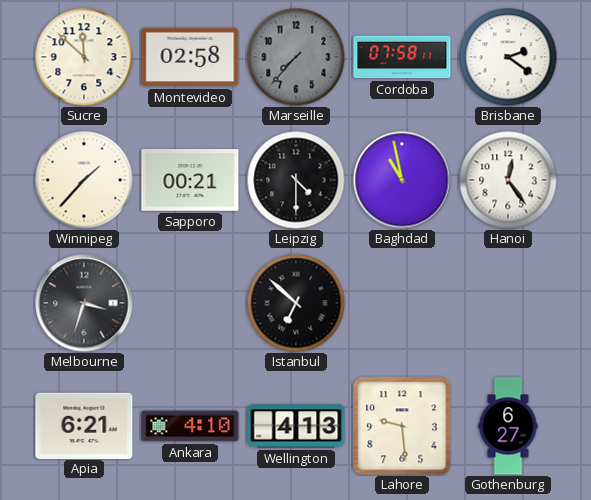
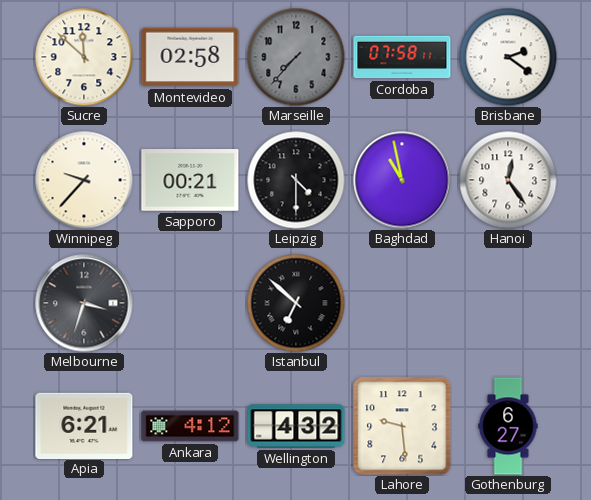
Winnipeg: 1:37 -> 9:37
Ankara: 4:10 -> 4:12
Wellington: 4:13 -> 4:32
